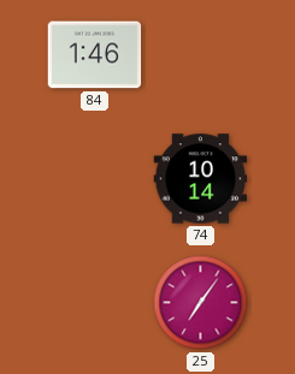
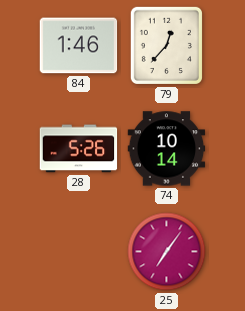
79: none -> 12:37
28: none -> 5:26
